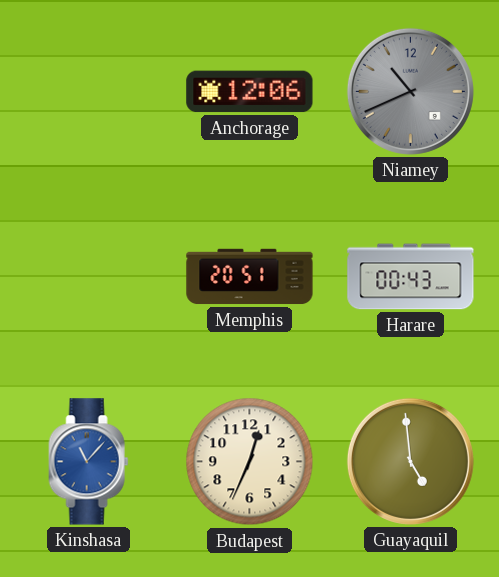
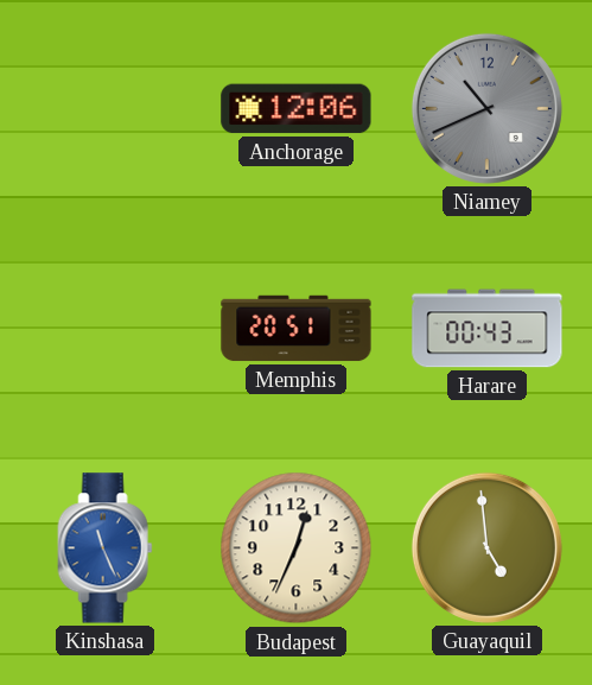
Kinshasa: 11:07 -> 11:26
